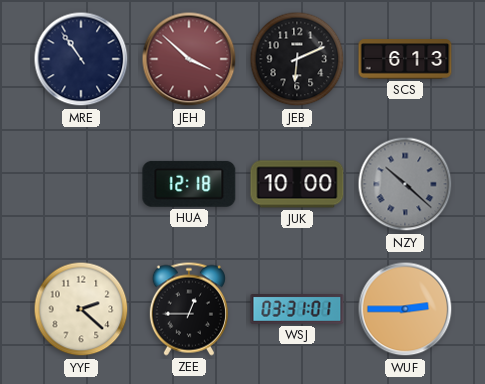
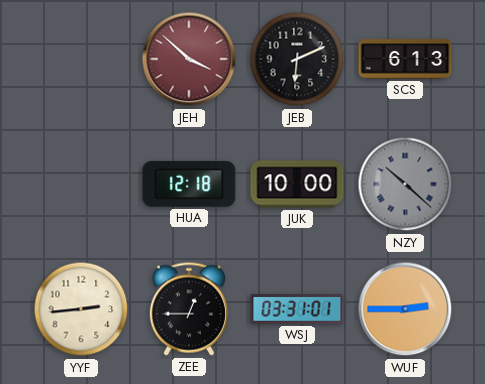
MRE: 10:54 -> none
YYF: 2:22 -> 2:44
